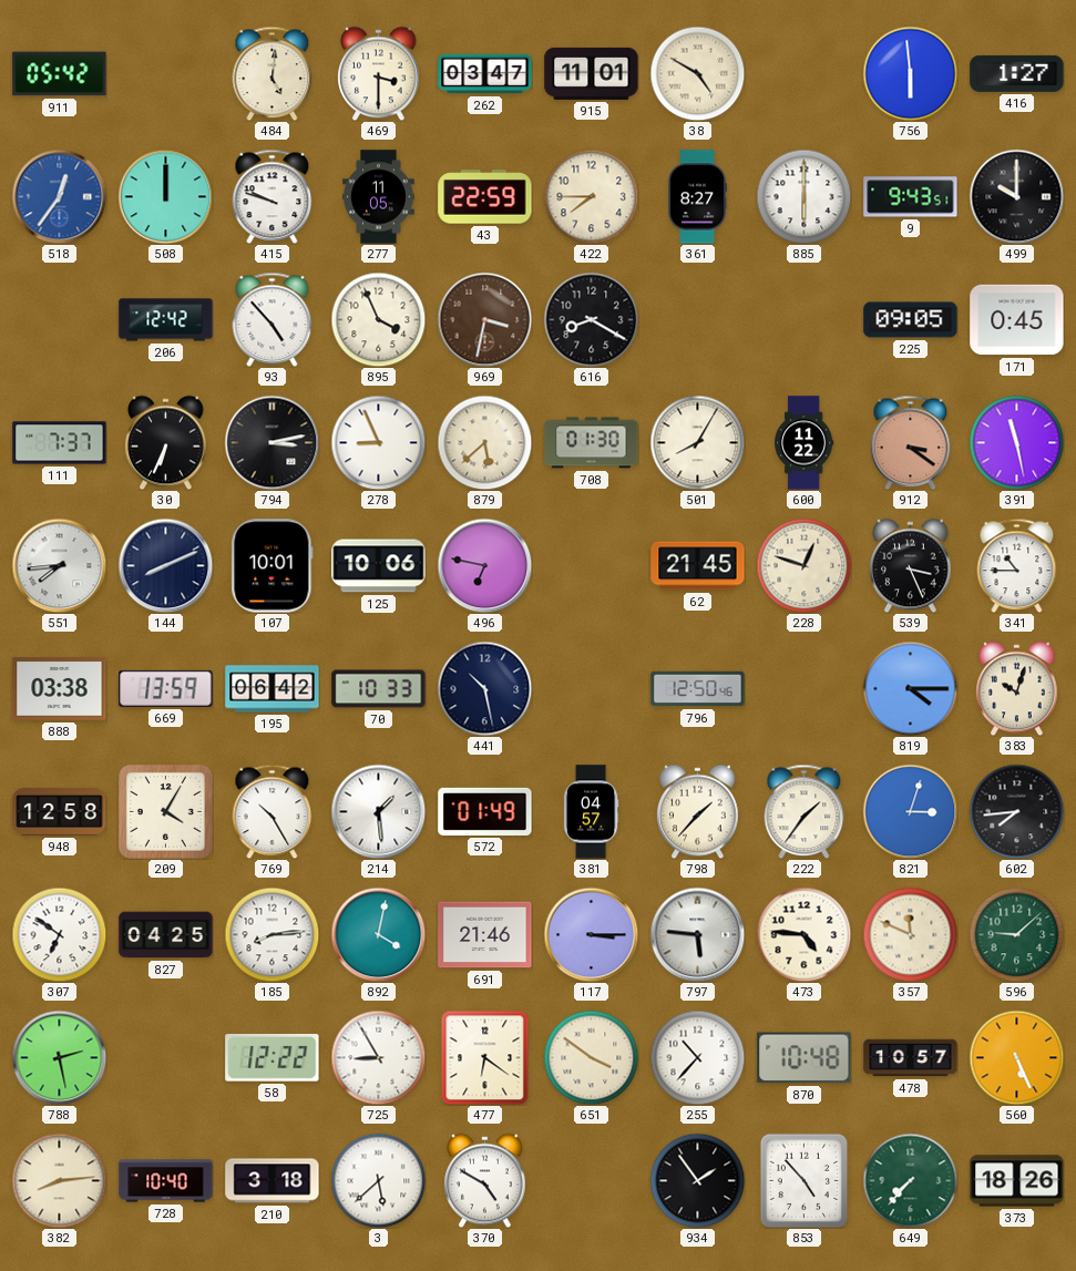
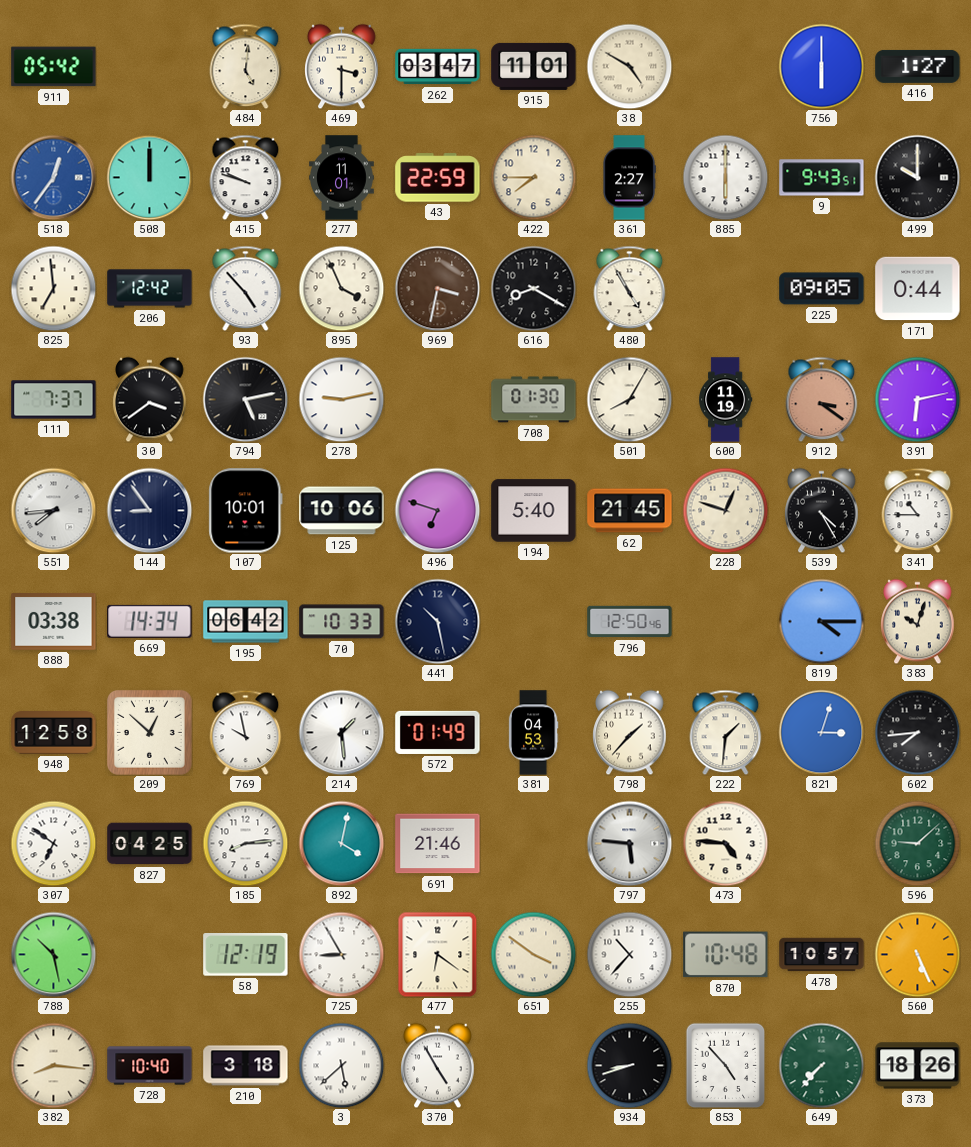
756: 5:59 -> 6:00
277: 11:05 -> 11:01
361: 8:27 -> 2:27
825: none -> 6:59
480: none -> 4:55
171: 0:45 -> 0:44
30: 6:34 -> 3:39
794: 3:13 -> 5:13
278: 8:56 -> 9:13
879: 5:38 -> none
600: 11:22 -> 11:19
391: 11:28 -> 6:13
144: 8:11 -> 8:54
496: 6:47 -> 6:48
194: none -> 5:40
539: 3:26 -> 4:25
669: 13:59 -> 14:34
209: 4:05 -> 12:52
769: 10:25 -> 9:58
381: 04:57 -> 04:53
222: 1:36 -> 1:31
117: 3:15 -> none
357: 11:49 -> none
788: 2:28 -> 10:28
58: 12:22 -> 12:19
382: 8:14 -> 8:16
370: 4:50 -> 4:55
934: 1:54 -> 8:42
